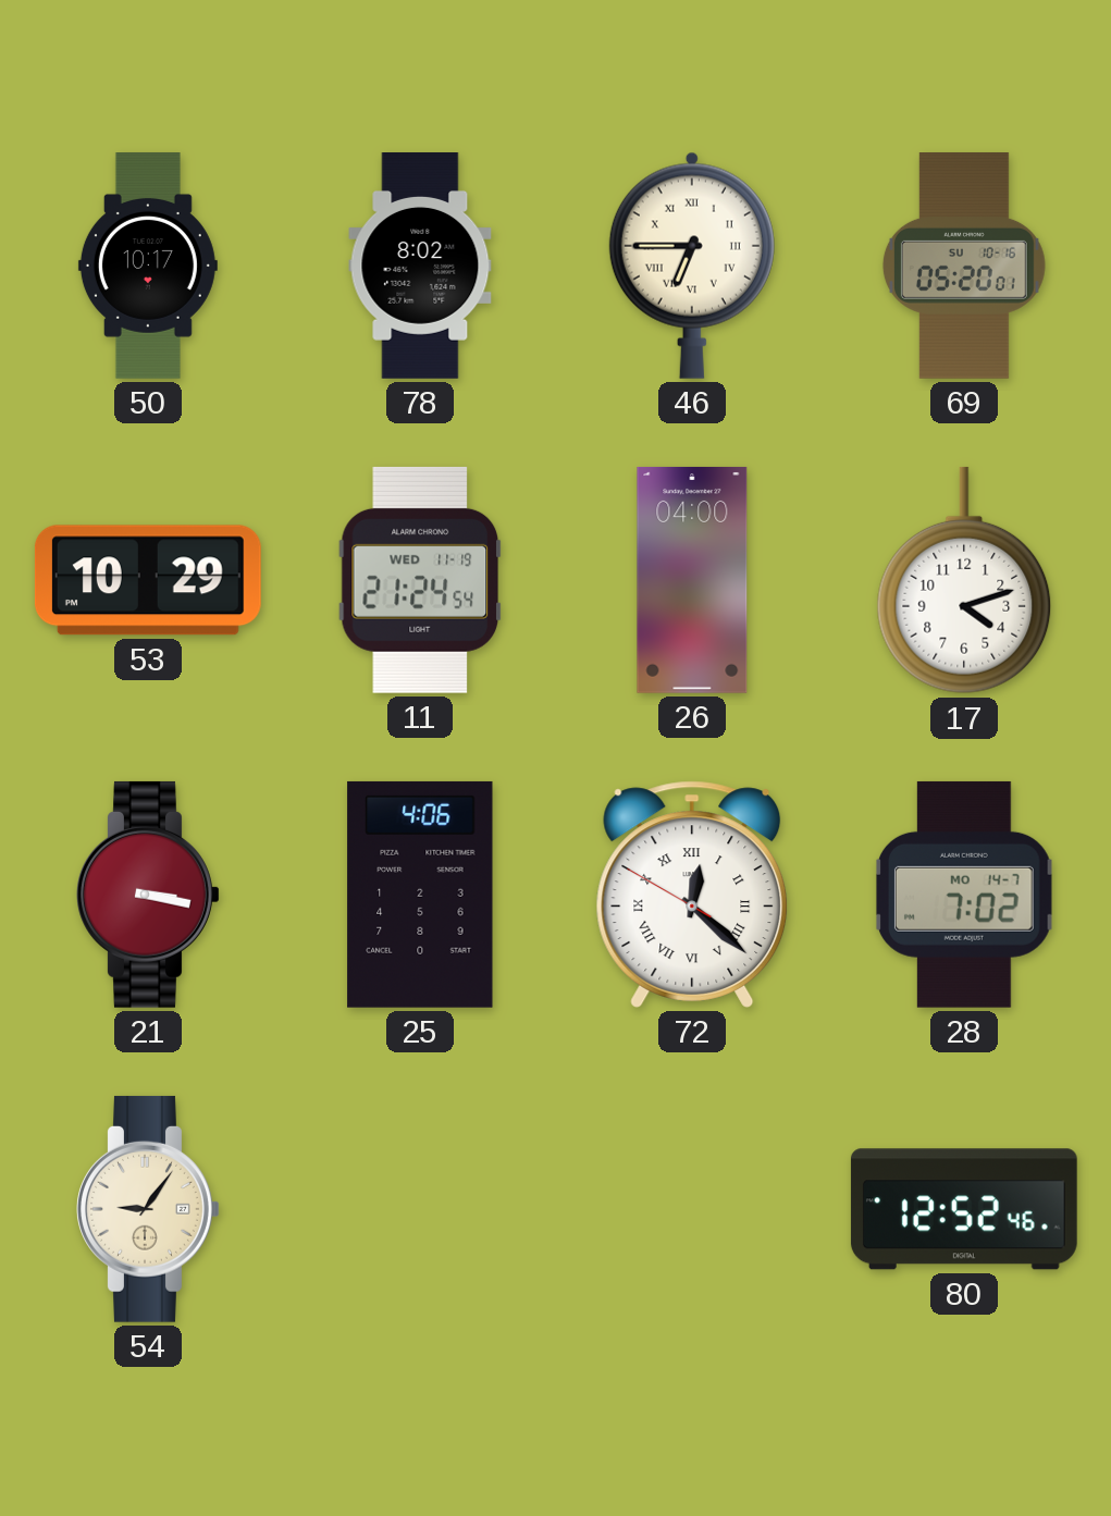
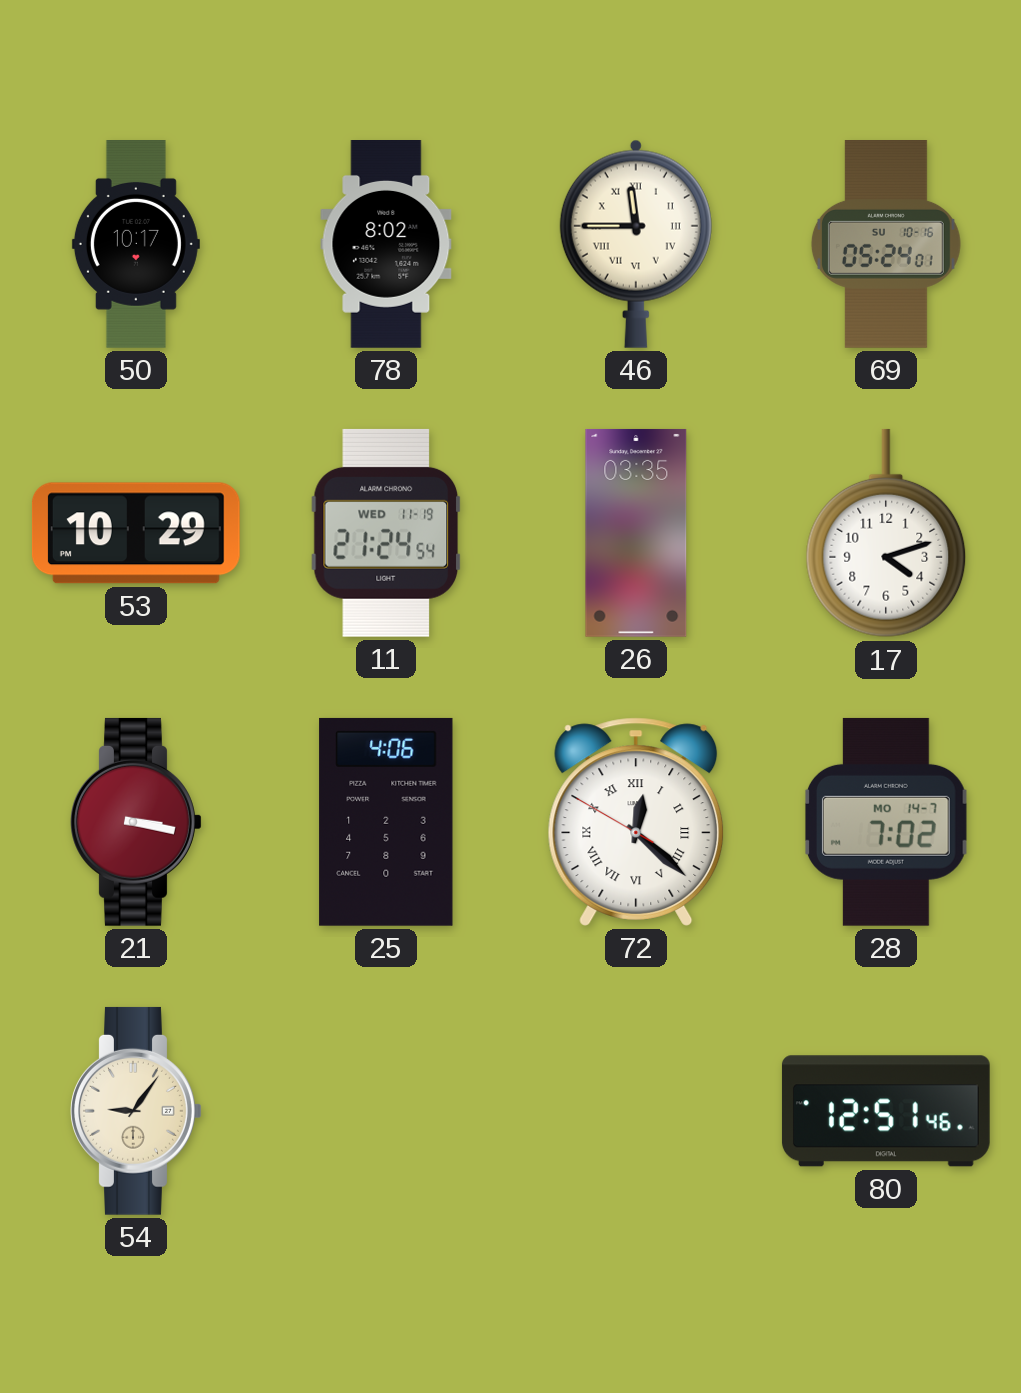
46: 6:45 -> 11:45
69: 05:20 -> 05:24
26: 04:00 -> 03:35
80: 12:52 -> 12:51
